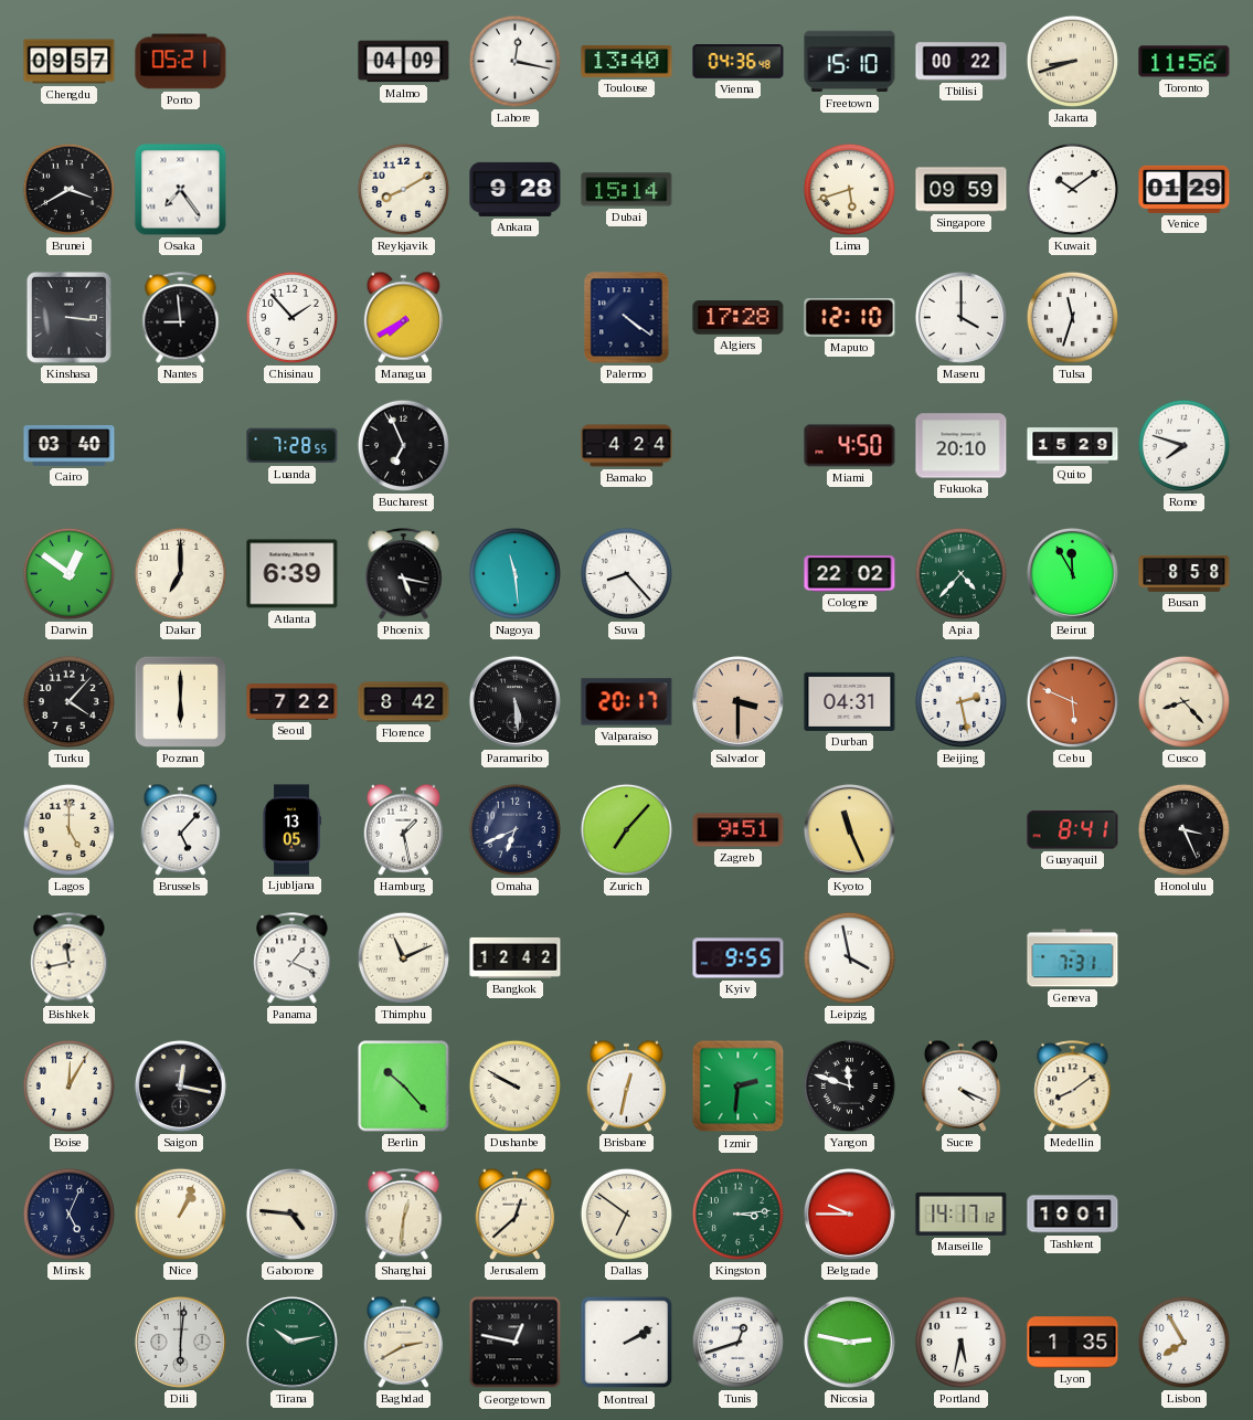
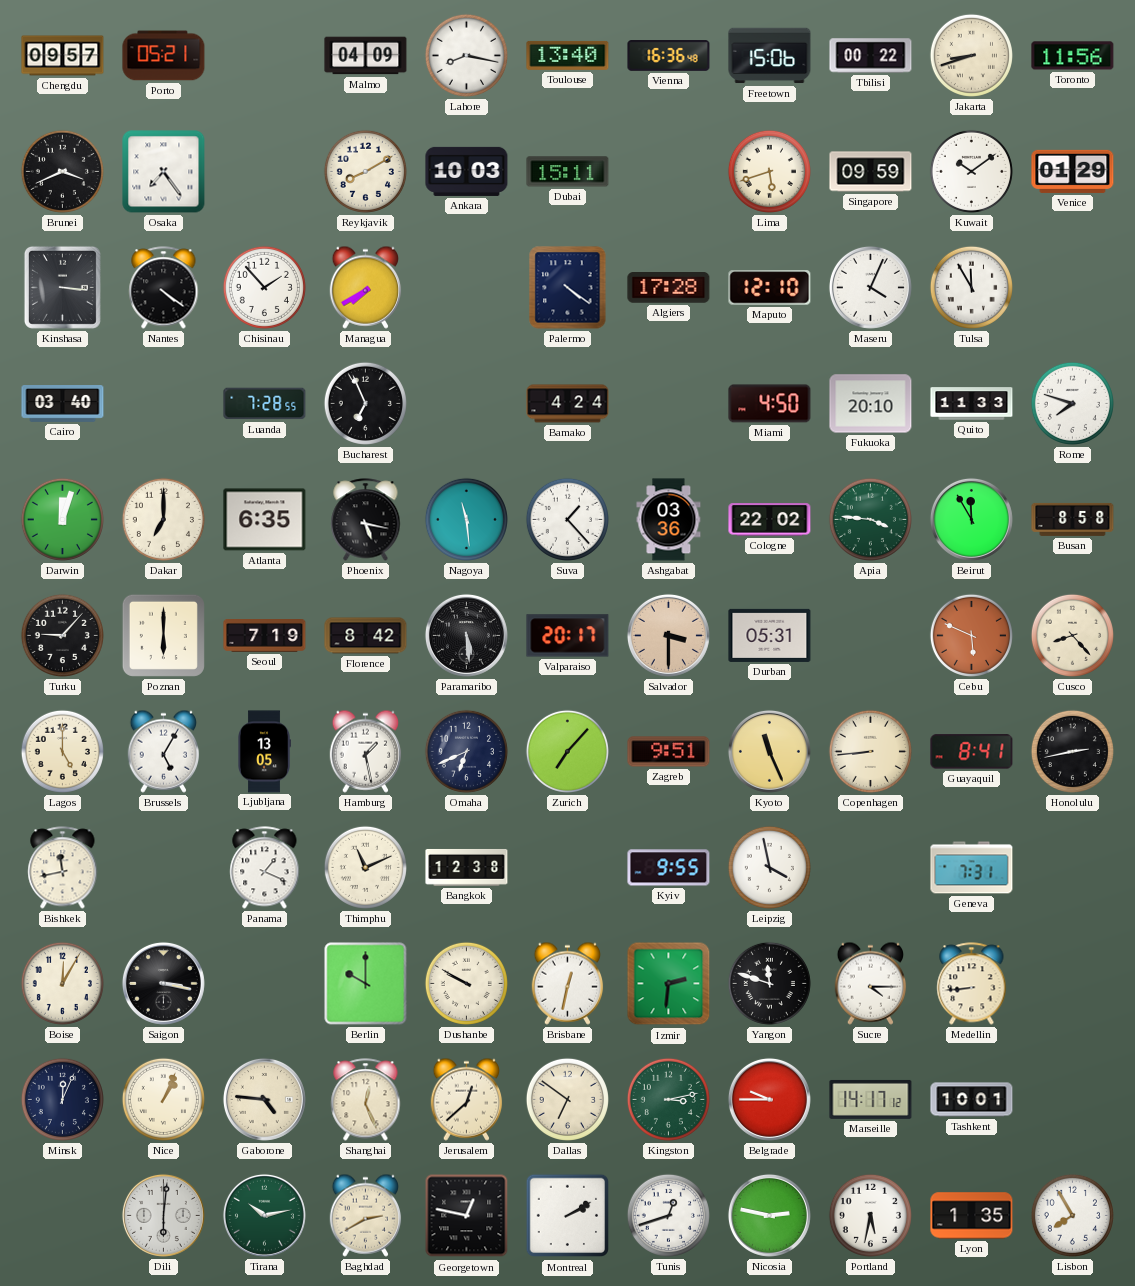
Lahore: 12:17 -> 8:17
Vienna: 04:36 -> 16:36
Freetown: 15:10 -> 15:06
Brunei: 3:40 -> 3:41
Ankara: 9:28 -> 10:03
Dubai: 15:14 -> 15:11
Nantes: 8:59 -> 4:21
Maseru: 4:00 -> 4:04
Tulsa: 11:33 -> 11:55
Quito: 15:29 -> 11:33
Darwin: 12:51 -> 12:03
Atlanta: 6:39 -> 6:35
Suva: 8:23 -> 1:23
Ashgabat: none -> 03:36
Apia: 4:37 -> 3:46
Turku: 4:07 -> 9:07
Seoul: 7:22 -> 7:19
Durban: 04:31 -> 05:31
Beijing: 2:28 -> none
Brussels: 5:07 -> 5:05
Copenhagen: none -> 8:44
Honolulu: 3:26 -> 2:43
Bangkok: 12:42 -> 12:38
Saigon: 12:17 -> 3:17
Berlin: 10:23 -> 10:00
Sucre: 4:19 -> 4:15
Medellin: 8:09 -> 8:44
Minsk: 5:04 -> 12:04
Shanghai: 12:31 -> 12:26
Kingston: 3:14 -> 3:13
